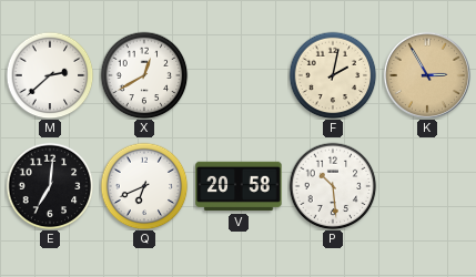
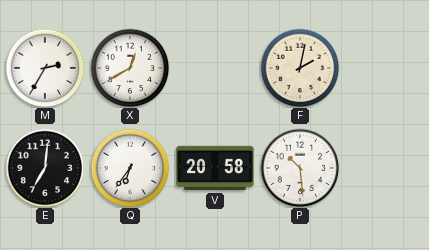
M: 2:38 -> 2:35
K: 2:55 -> none
Q: 6:41 -> 6:36
